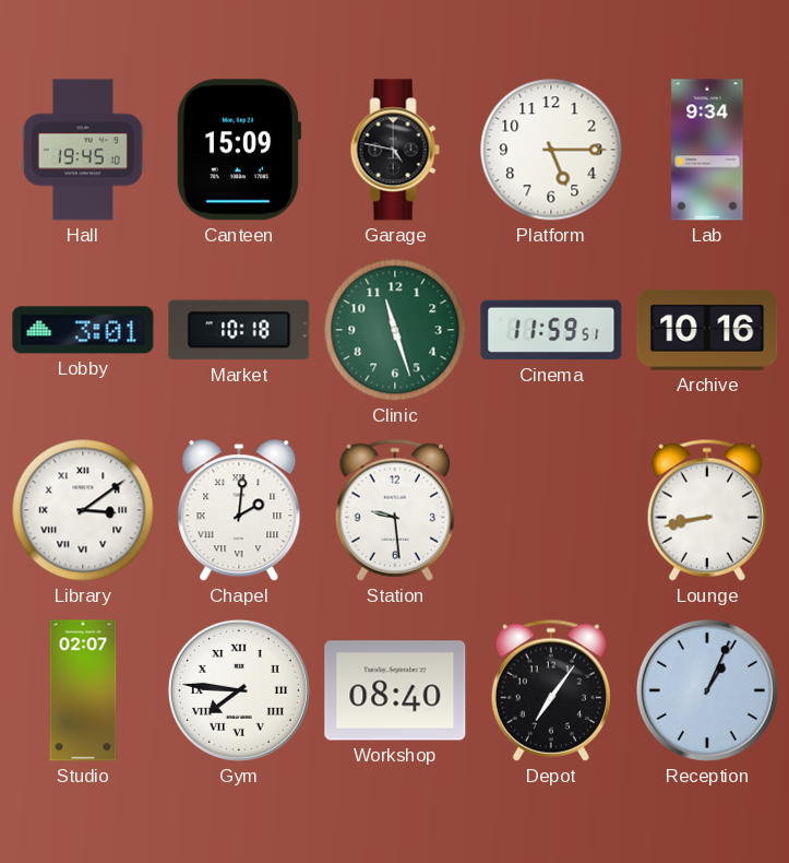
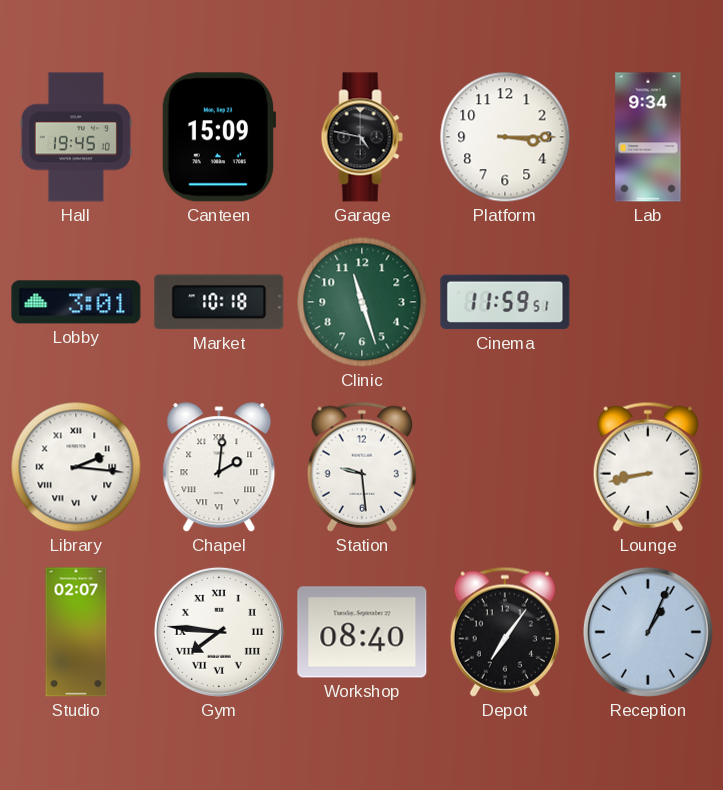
Platform: 5:15 -> 3:15
Archive: 10:16 -> none
Library: 3:09 -> 2:16
